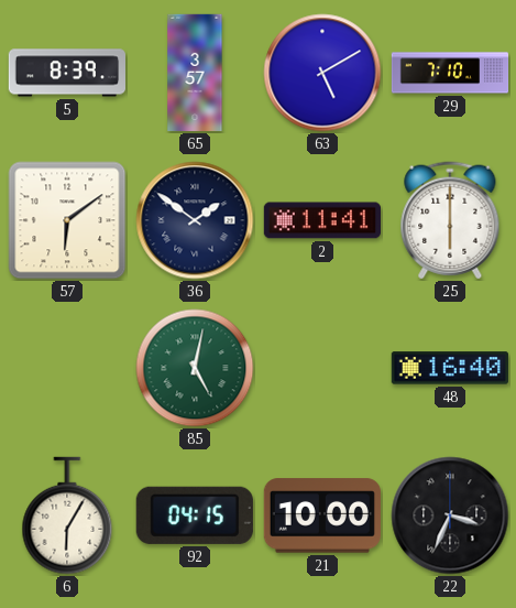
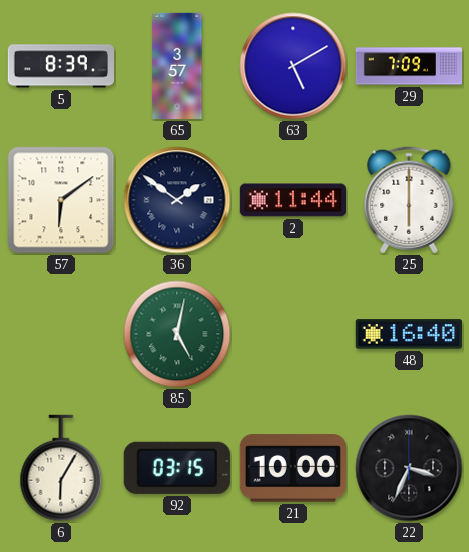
29: 7:10 -> 7:09
2: 11:41 -> 11:44
92: 04:15 -> 03:15
